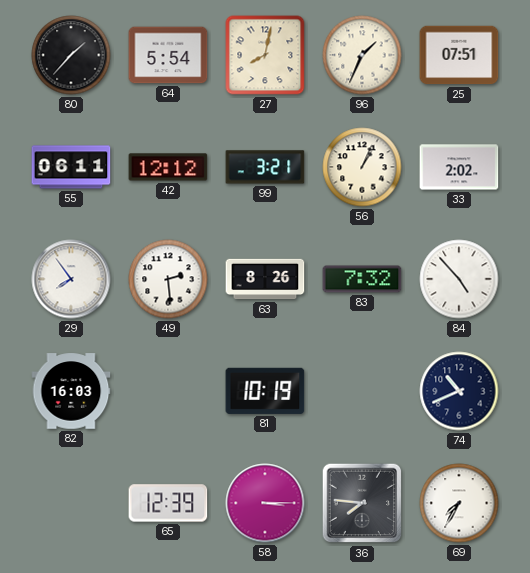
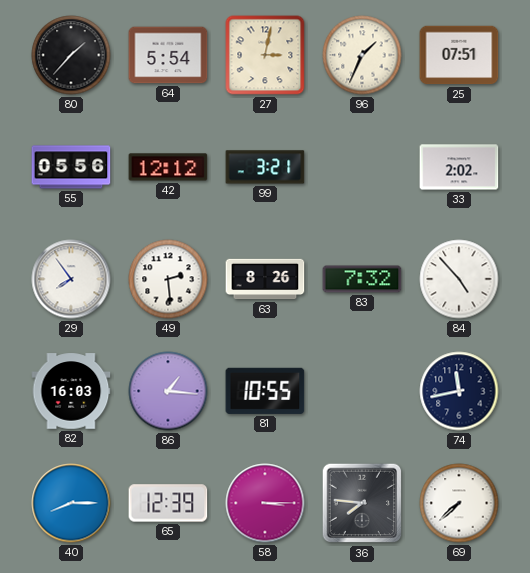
27: 8:02 -> 3:02
55: 06:11 -> 05:56
56: 1:04 -> none
86: none -> 1:16
81: 10:19 -> 10:55
74: 10:41 -> 11:43
40: none -> 8:15
69: 7:35 -> 7:38
